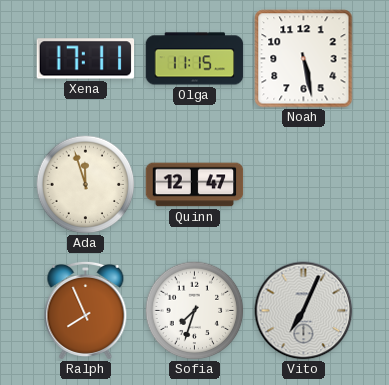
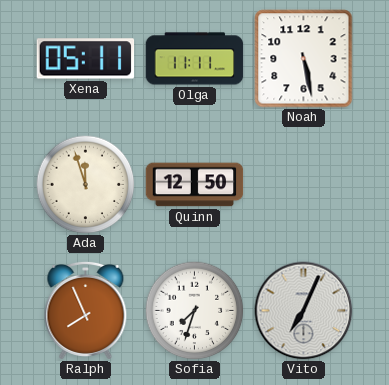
Xena: 17:11 -> 05:11
Olga: 11:15 -> 11:11
Quinn: 12:47 -> 12:50
